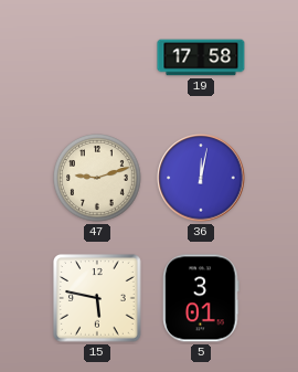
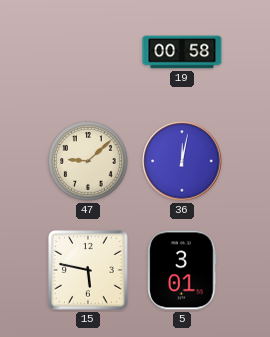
19: 17:58 -> 00:58
47: 9:12 -> 9:08
